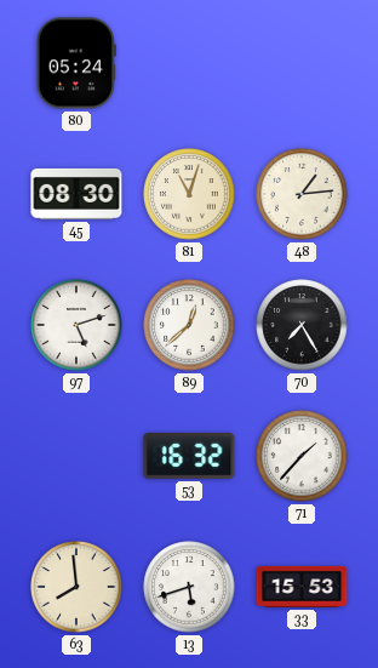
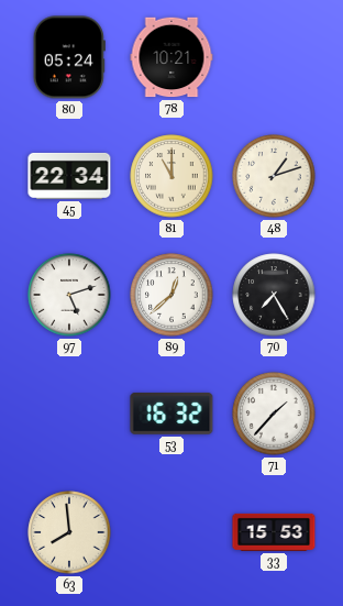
78: none -> 10:21
45: 08:30 -> 22:34
81: 11:03 -> 11:00
48: 1:14 -> 1:12
13: 5:42 -> none
